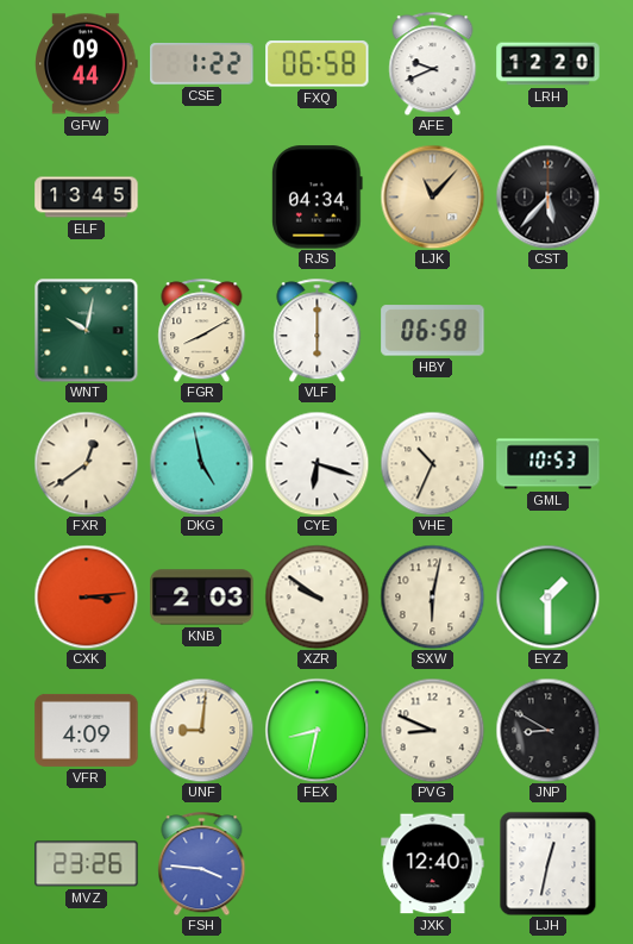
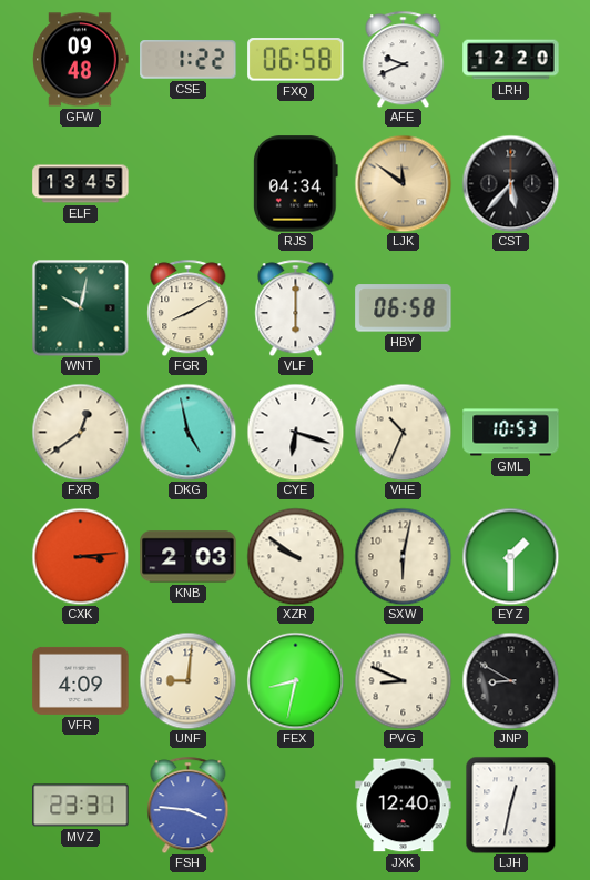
GFW: 09:44 -> 09:48
LJK: 11:07 -> 11:51
MVZ: 23:26 -> 23:31
